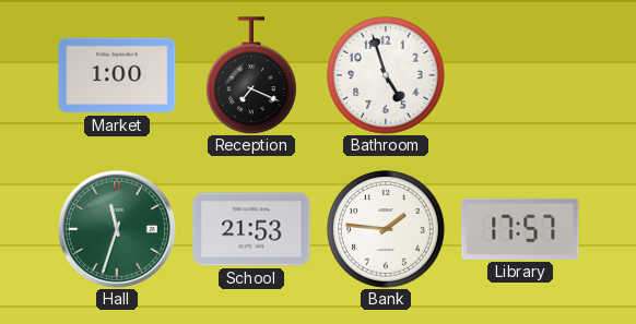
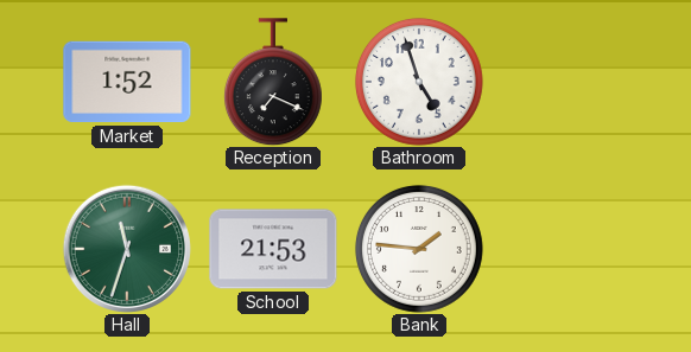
Market: 1:00 -> 1:52
Library: 17:57 -> none
